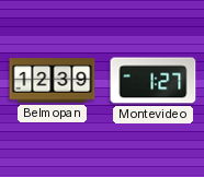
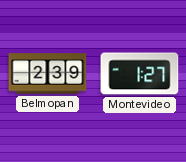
Belmopan: 12:39 -> 2:39
